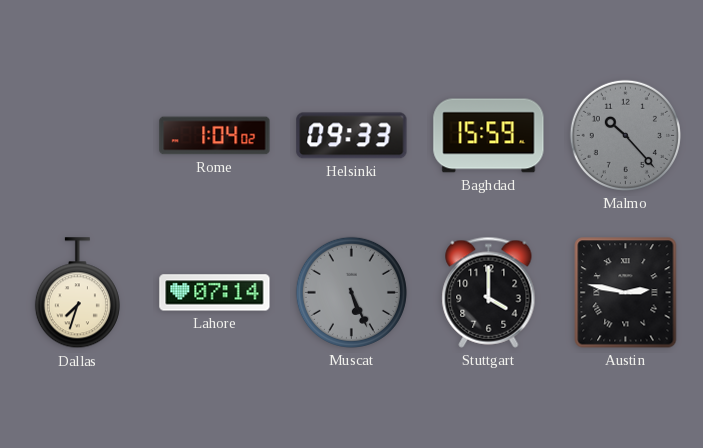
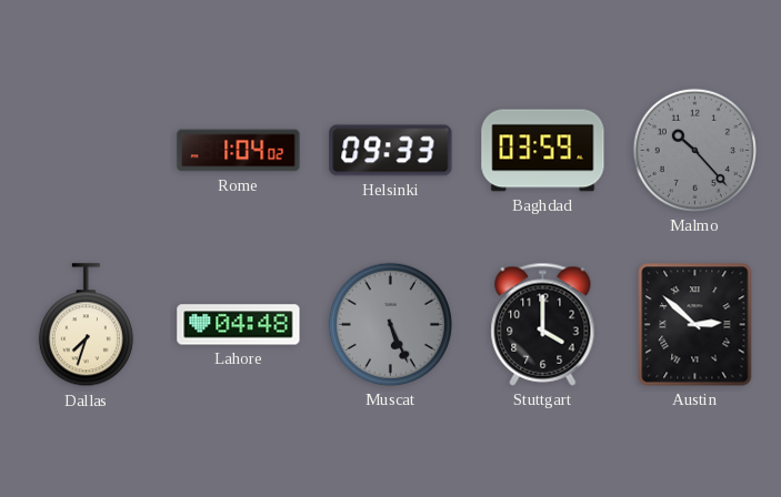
Baghdad: 15:59 -> 03:59
Lahore: 07:14 -> 04:48
Austin: 2:47 -> 2:52
